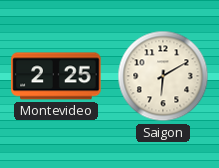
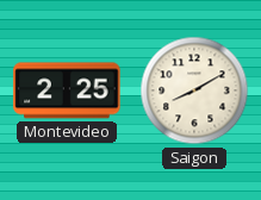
Saigon: 6:10 -> 8:10
